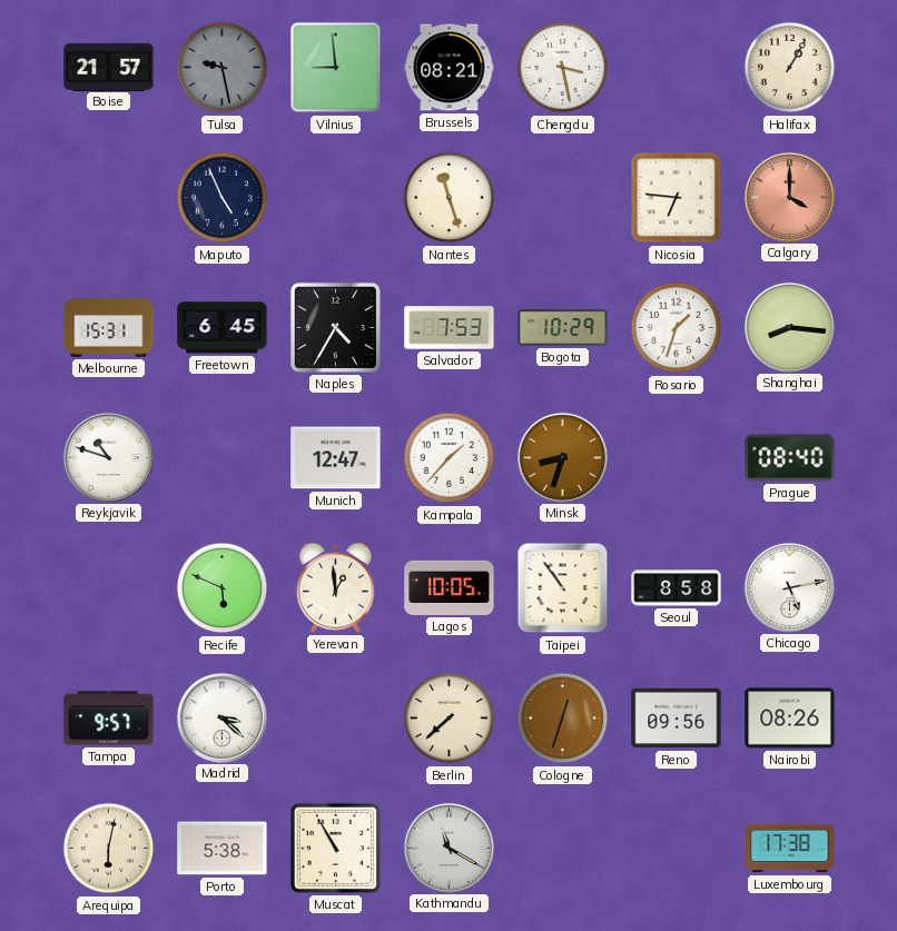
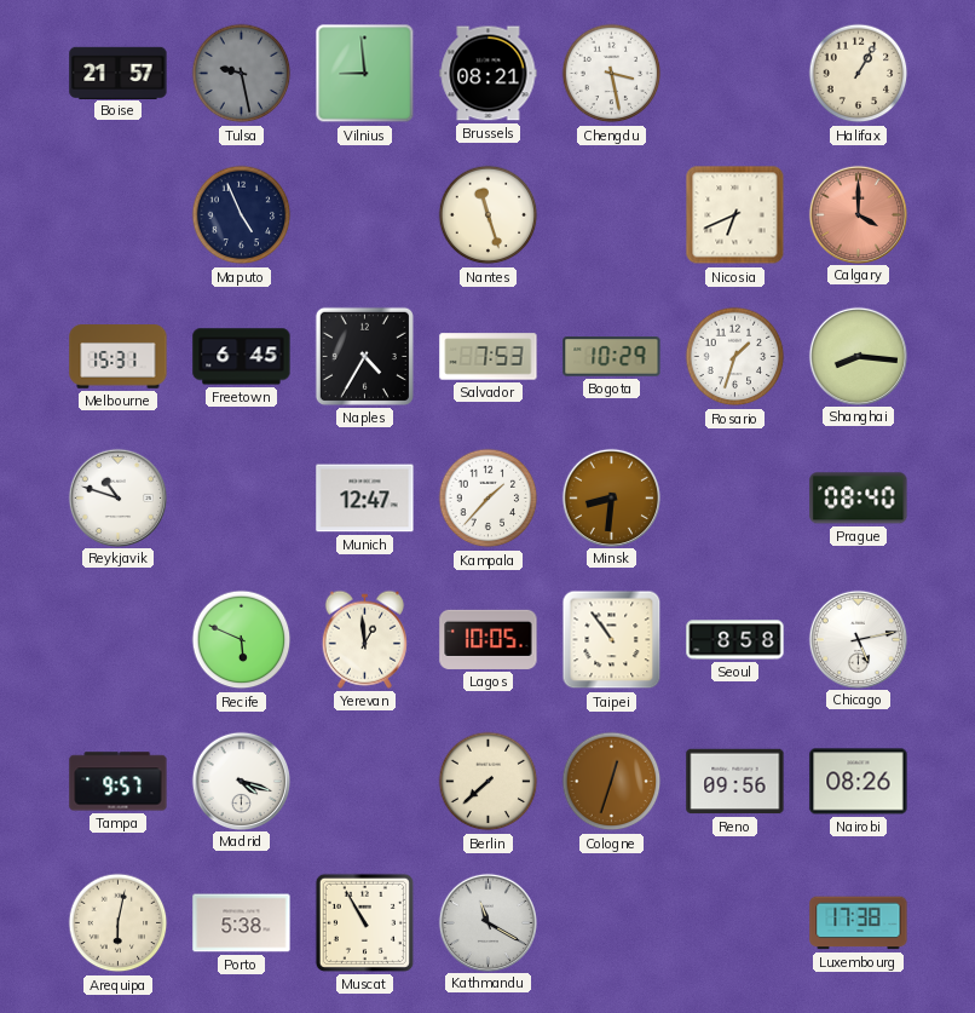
Nicosia: 6:46 -> 6:41
Minsk: 8:33 -> 8:31
Madrid: 3:22 -> 4:18
